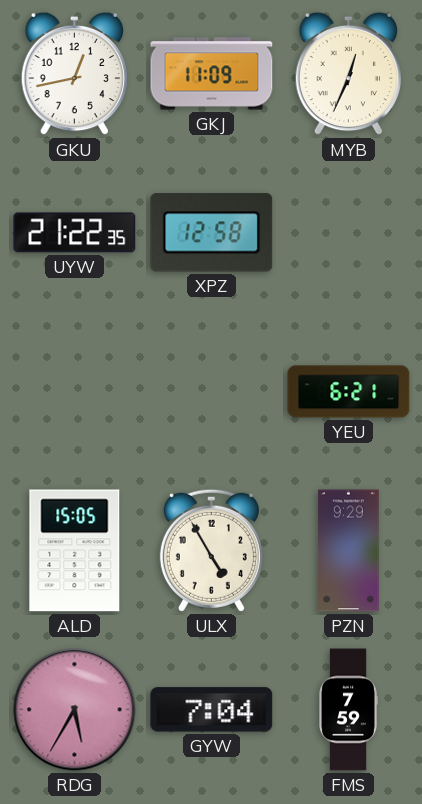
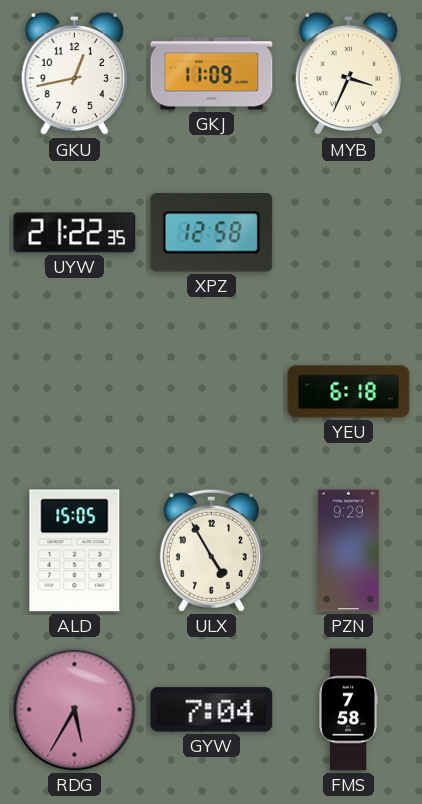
MYB: 12:34 -> 3:34
YEU: 6:21 -> 6:18
FMS: 7:59 -> 7:58
